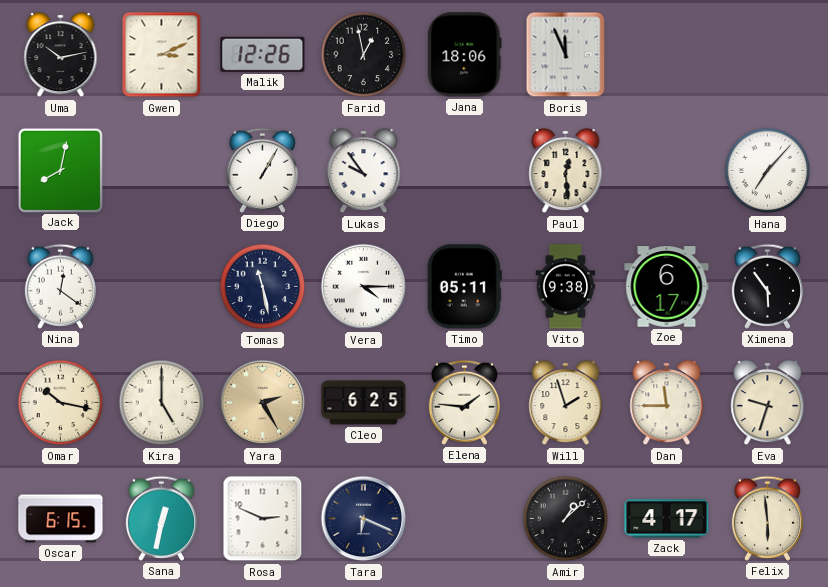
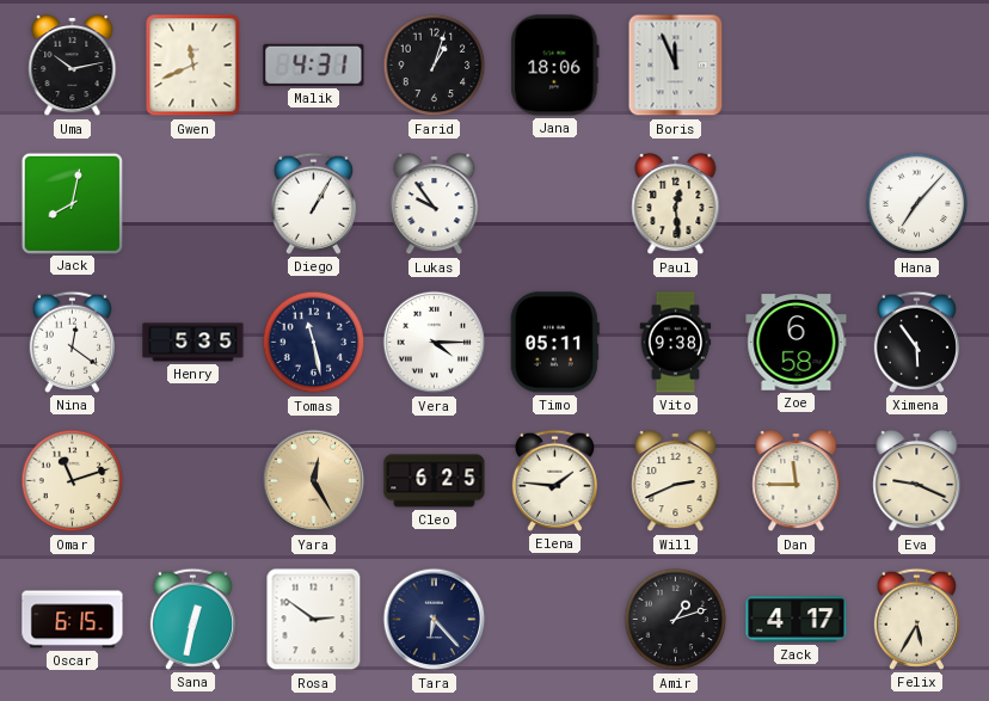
Gwen: 3:11 -> 11:41
Malik: 12:26 -> 4:31
Farid: 12:58 -> 1:03
Henry: none -> 5:35
Zoe: 6:17 -> 6:58
Omar: 10:17 -> 11:12
Kira: 5:00 -> none
Yara: 2:25 -> 12:25
Will: 1:57 -> 2:41
Eva: 9:33 -> 9:19
Rosa: 2:49 -> 2:51
Tara: 6:19 -> 6:23
Amir: 1:08 -> 1:12
Felix: 5:59 -> 5:35
